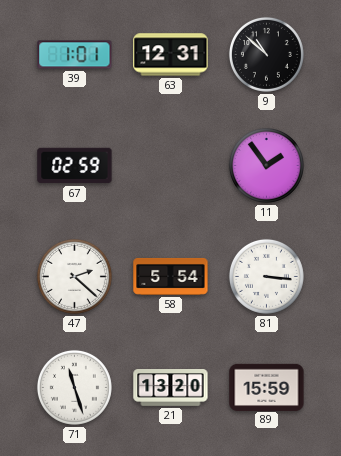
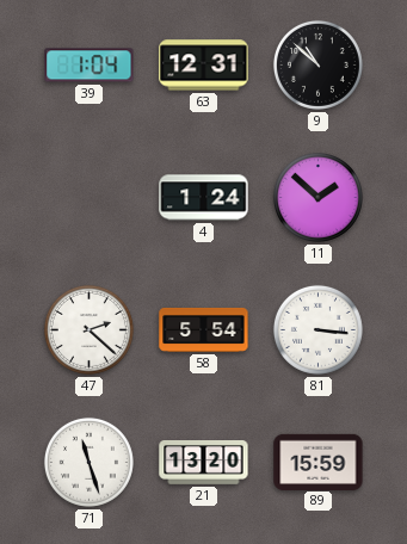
39: 1:01 -> 1:04
67: 02:59 -> none
4: none -> 1:24
11: 1:54 -> 1:52
